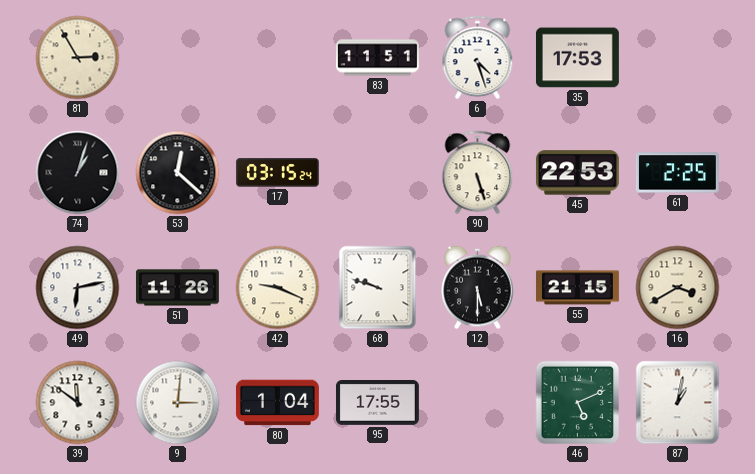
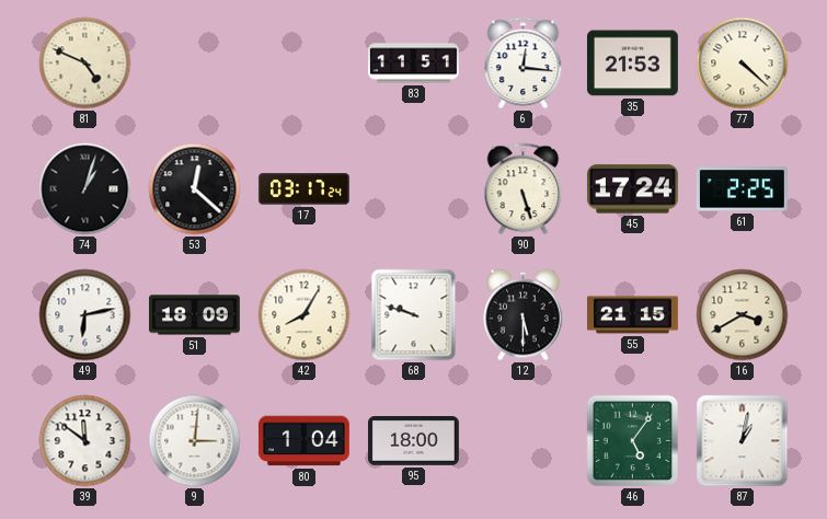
81: 2:55 -> 4:49
6: 4:27 -> 12:16
35: 17:53 -> 21:53
77: none -> 4:22
17: 03:15 -> 03:17
45: 22:53 -> 17:24
51: 11:26 -> 18:09
42: 9:19 -> 8:05
95: 17:55 -> 18:00
46: 5:11 -> 5:06
